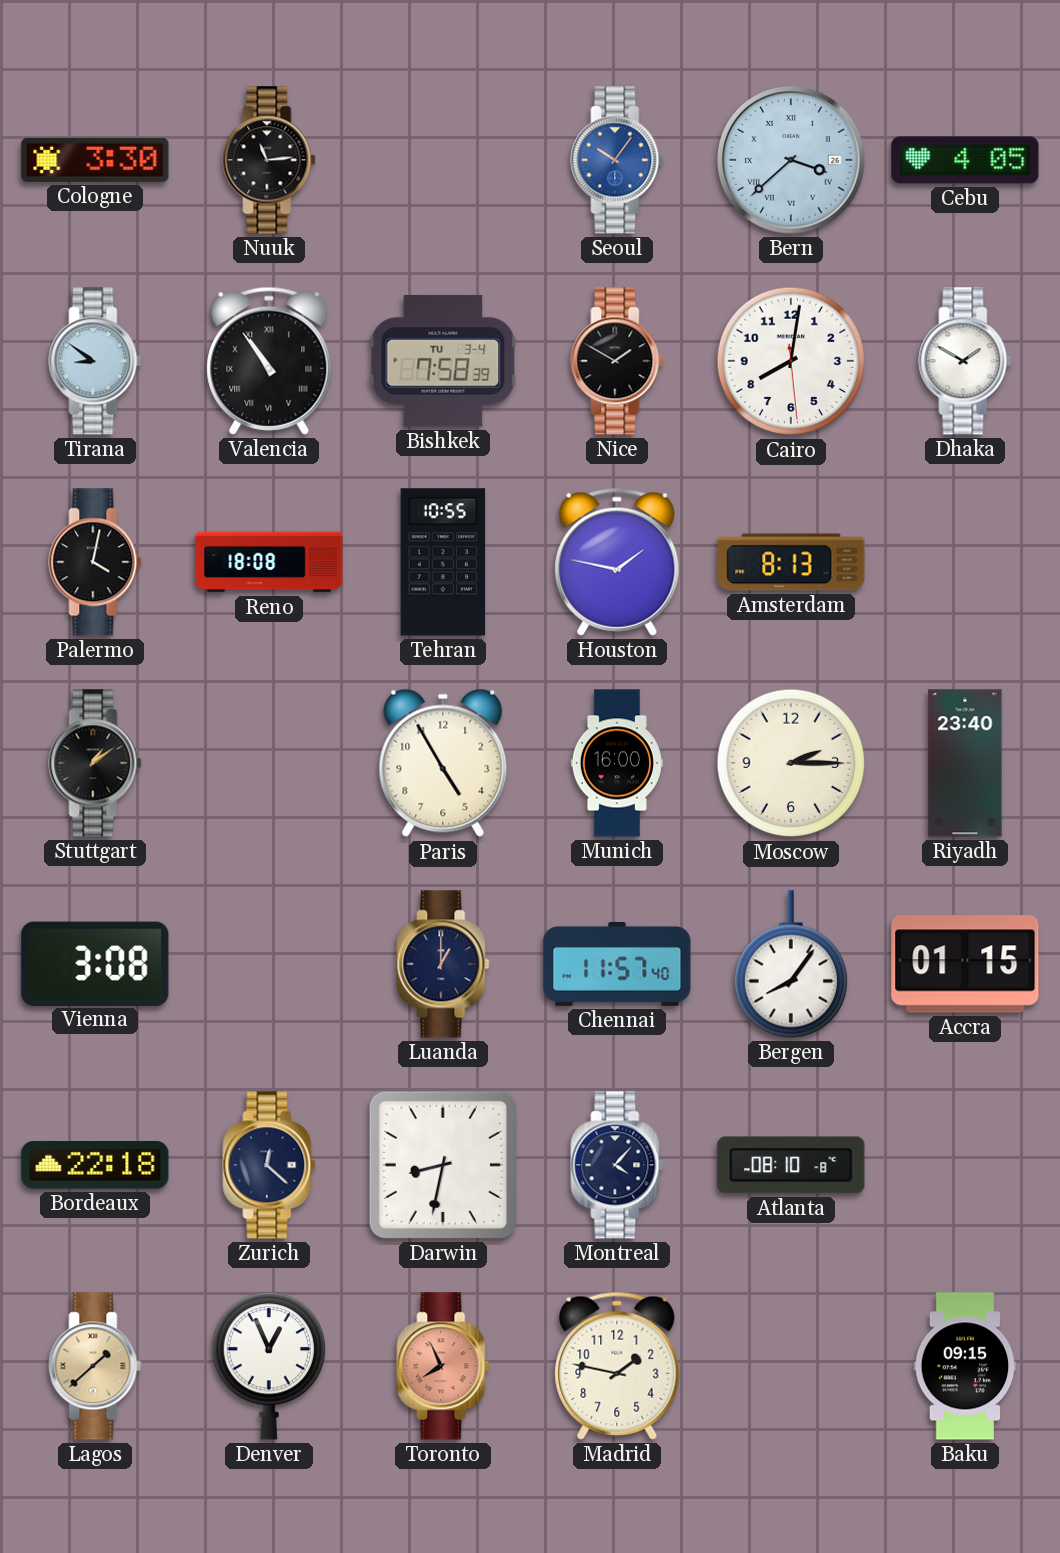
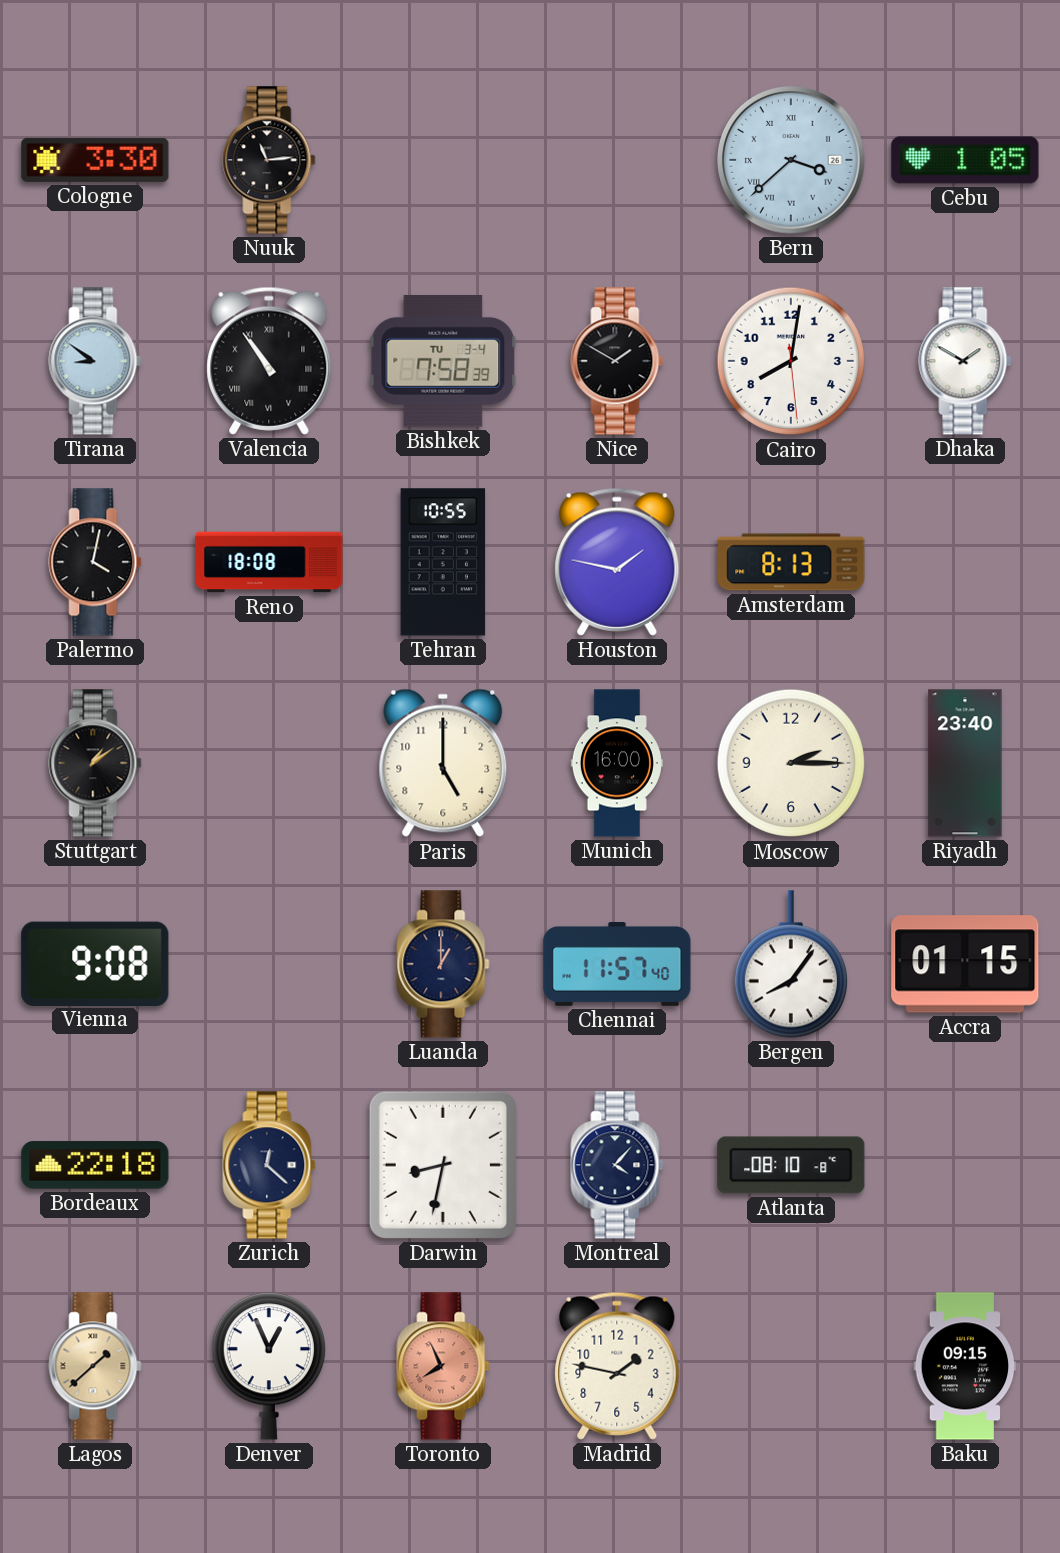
Seoul: 10:06 -> none
Cebu: 4:05 -> 1:05
Paris: 4:55 -> 5:00
Vienna: 3:08 -> 9:08
